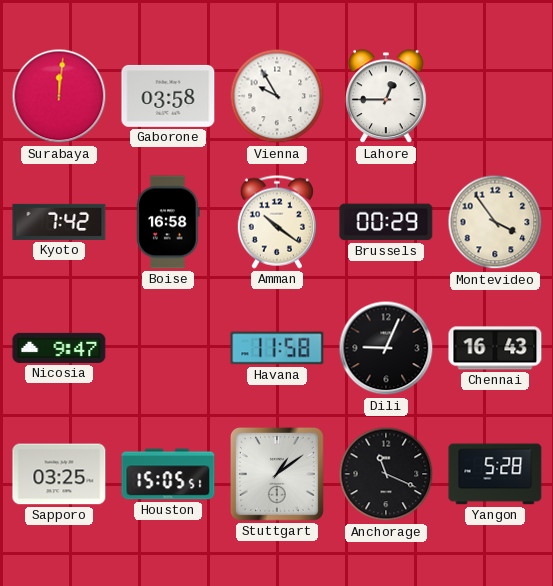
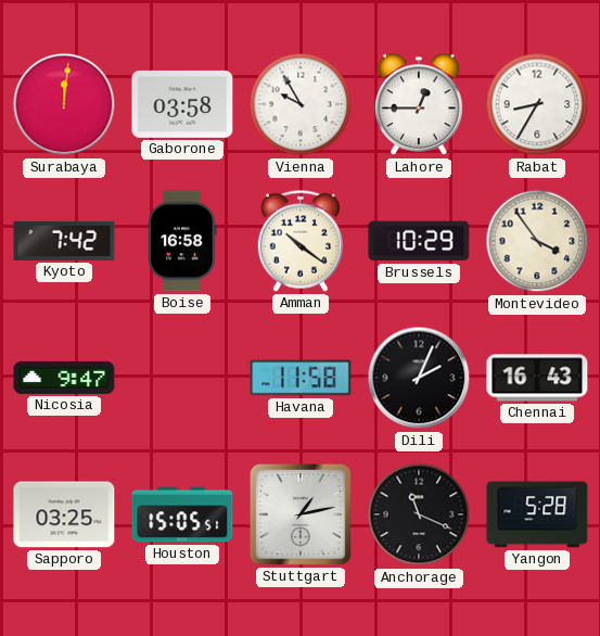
Rabat: none -> 8:35
Brussels: 00:29 -> 10:29
Dili: 9:04 -> 2:04
Stuttgart: 1:09 -> 1:13
